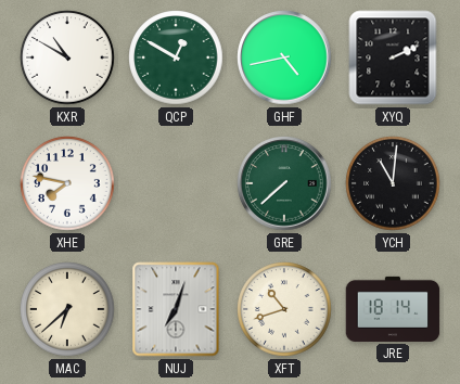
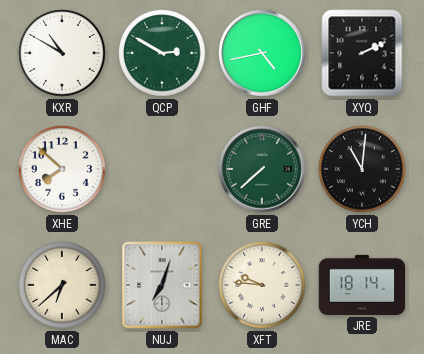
QCP: 12:50 -> 2:50
XHE: 7:47 -> 7:52
XFT: 10:42 -> 9:46
